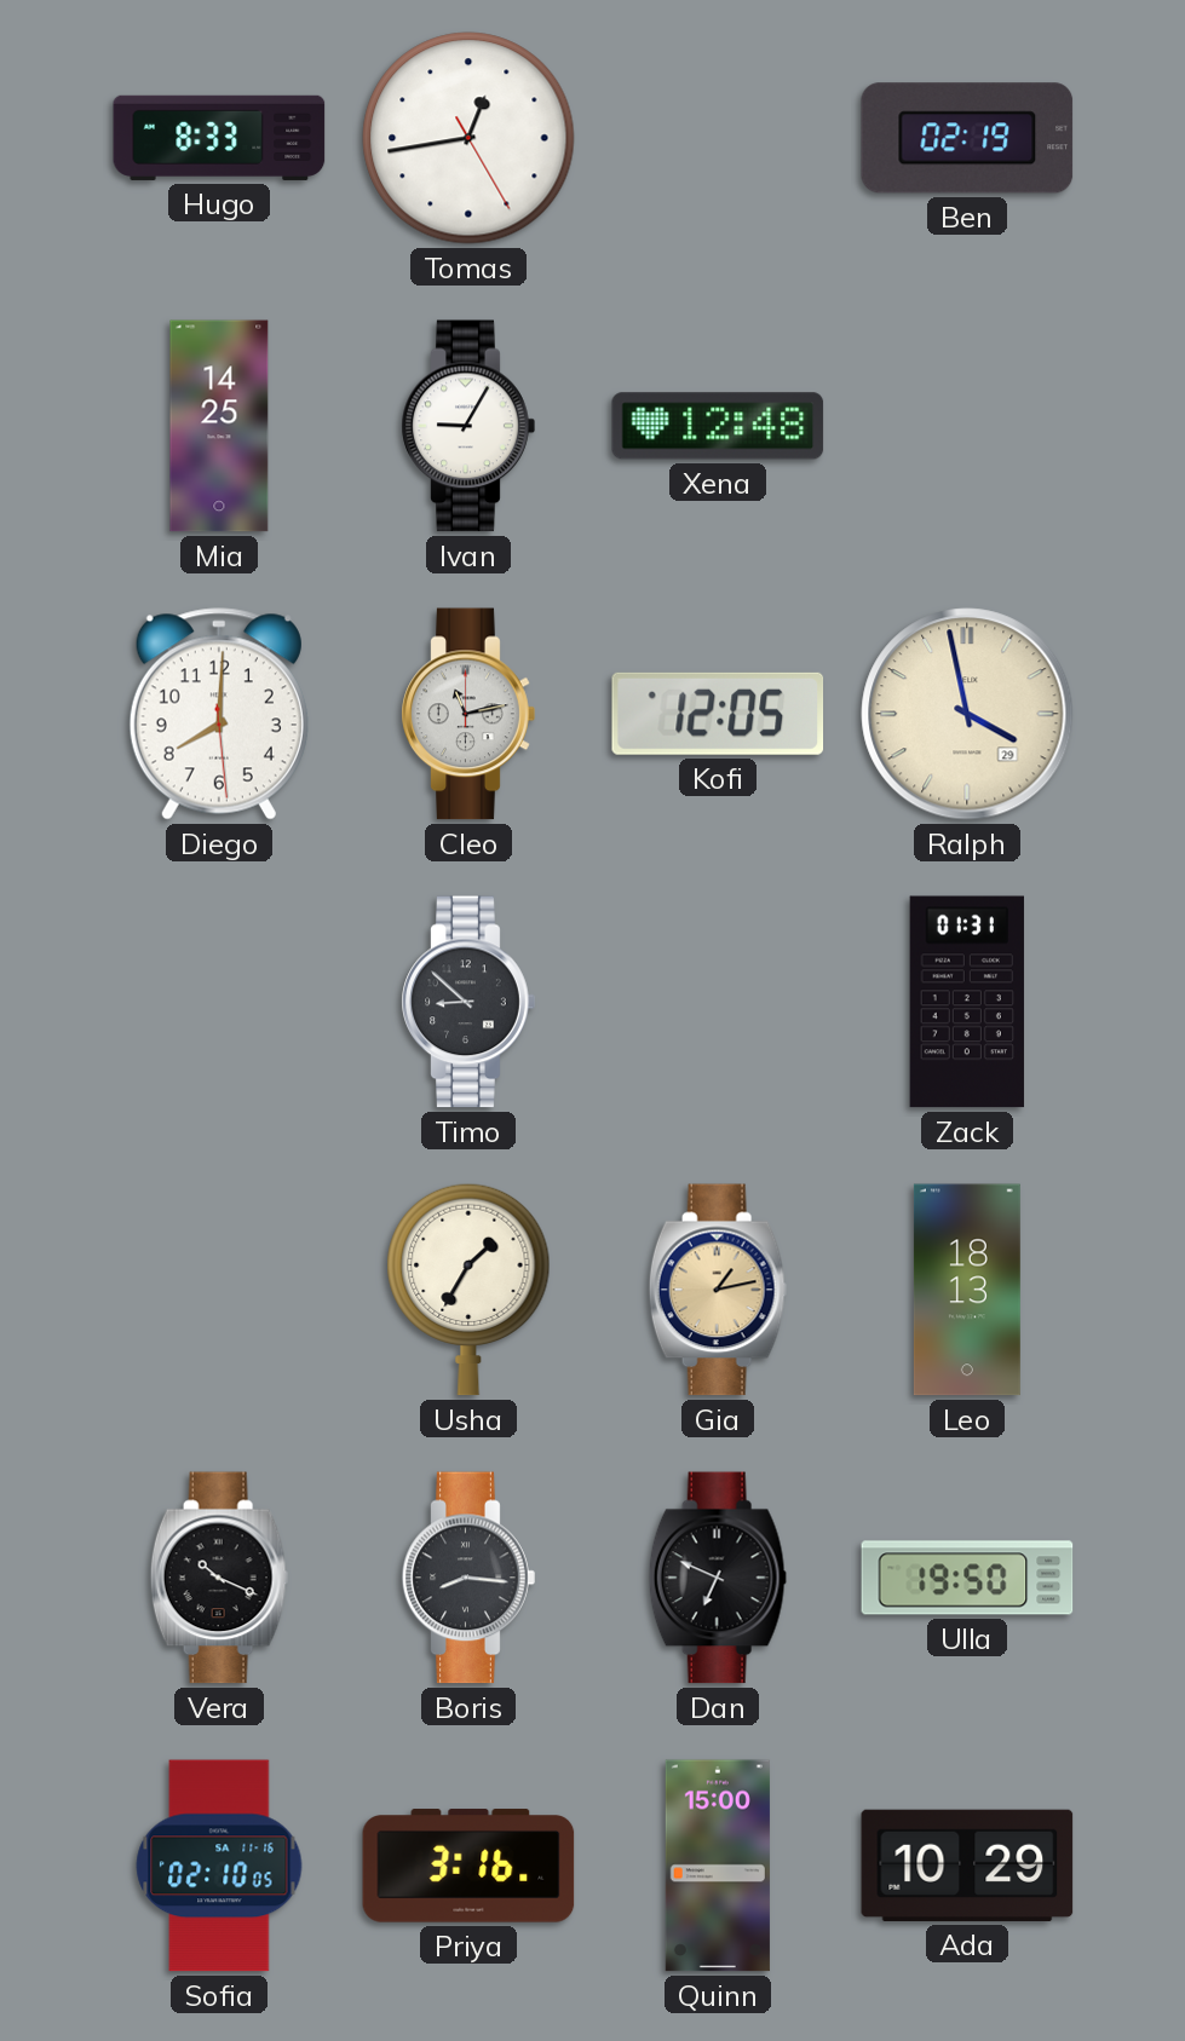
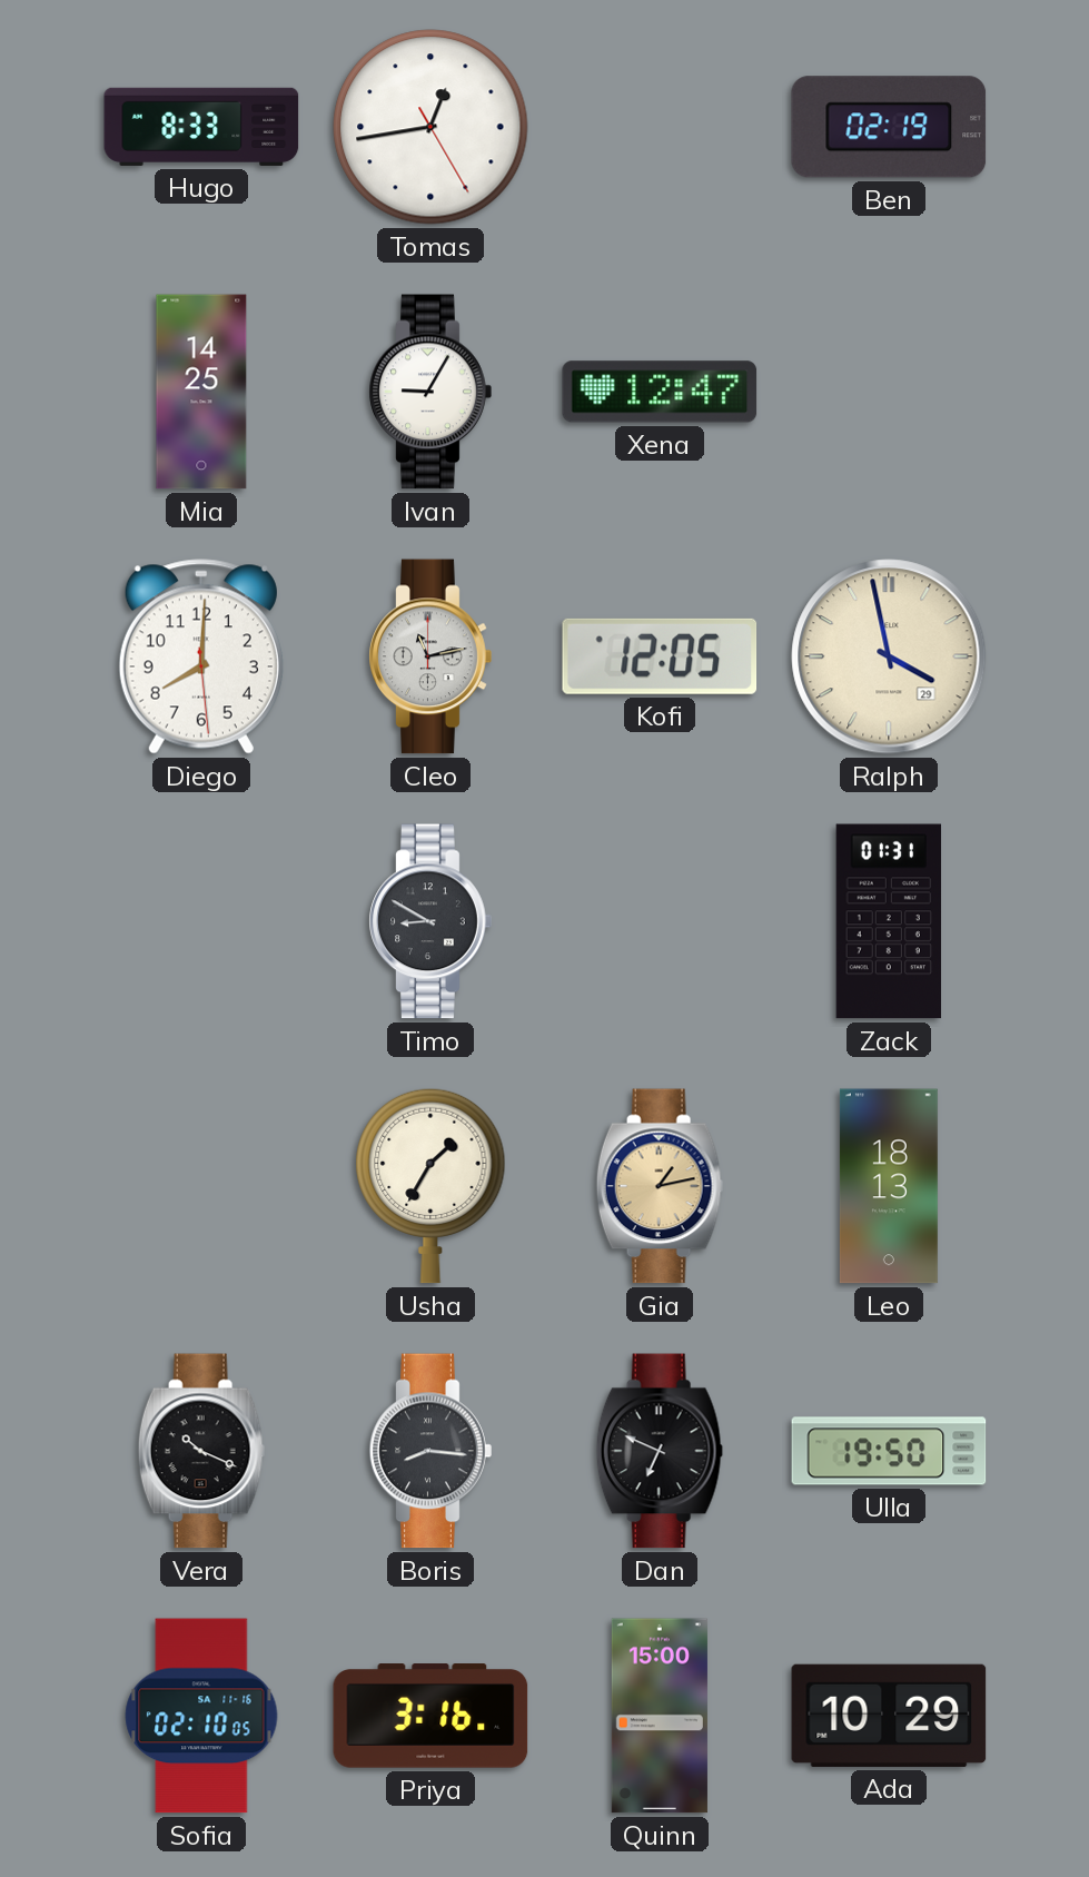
Xena: 12:48 -> 12:47
Timo: 8:52 -> 8:50
